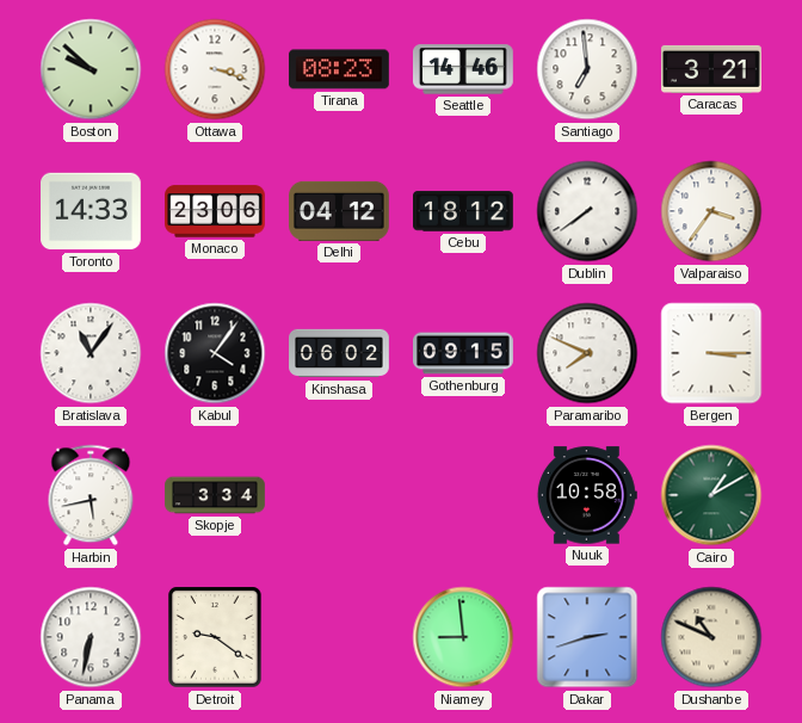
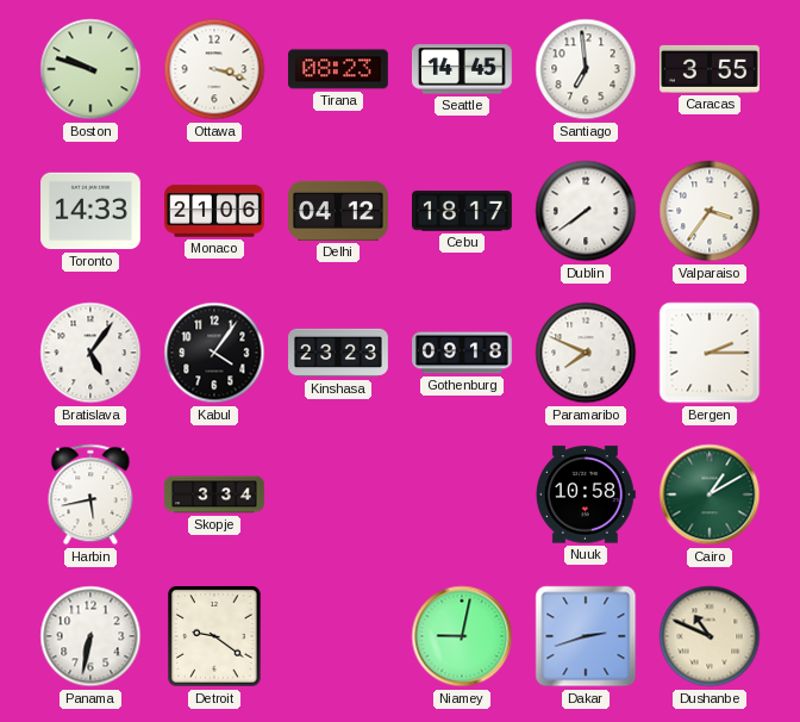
Boston: 9:52 -> 9:48
Seattle: 14:46 -> 14:45
Caracas: 3:21 -> 3:55
Monaco: 23:06 -> 21:06
Cebu: 18:12 -> 18:17
Bratislava: 11:06 -> 5:06
Kinshasa: 06:02 -> 23:23
Gothenburg: 09:15 -> 09:18
Bergen: 3:15 -> 2:15
Niamey: 8:59 -> 9:02
